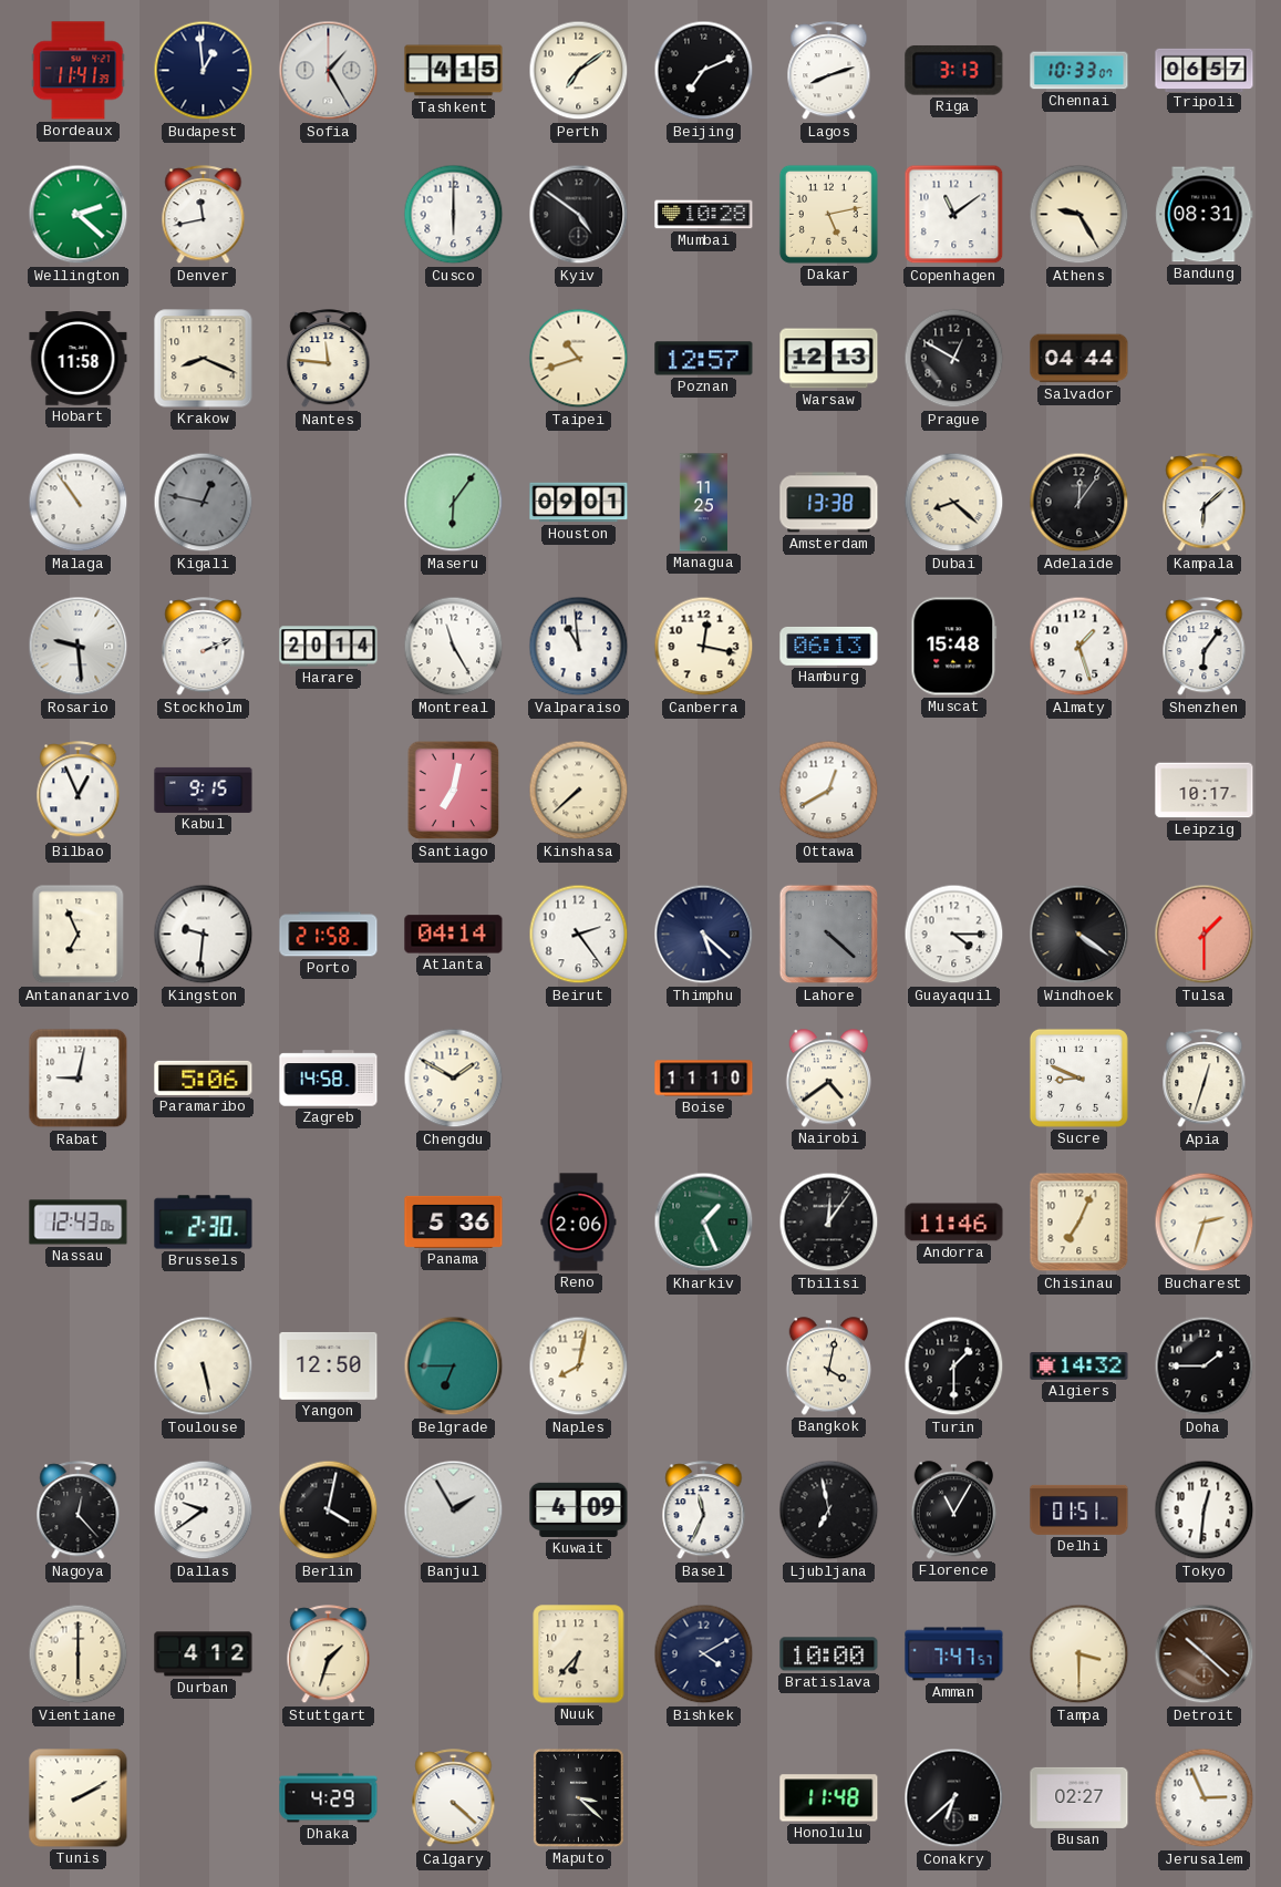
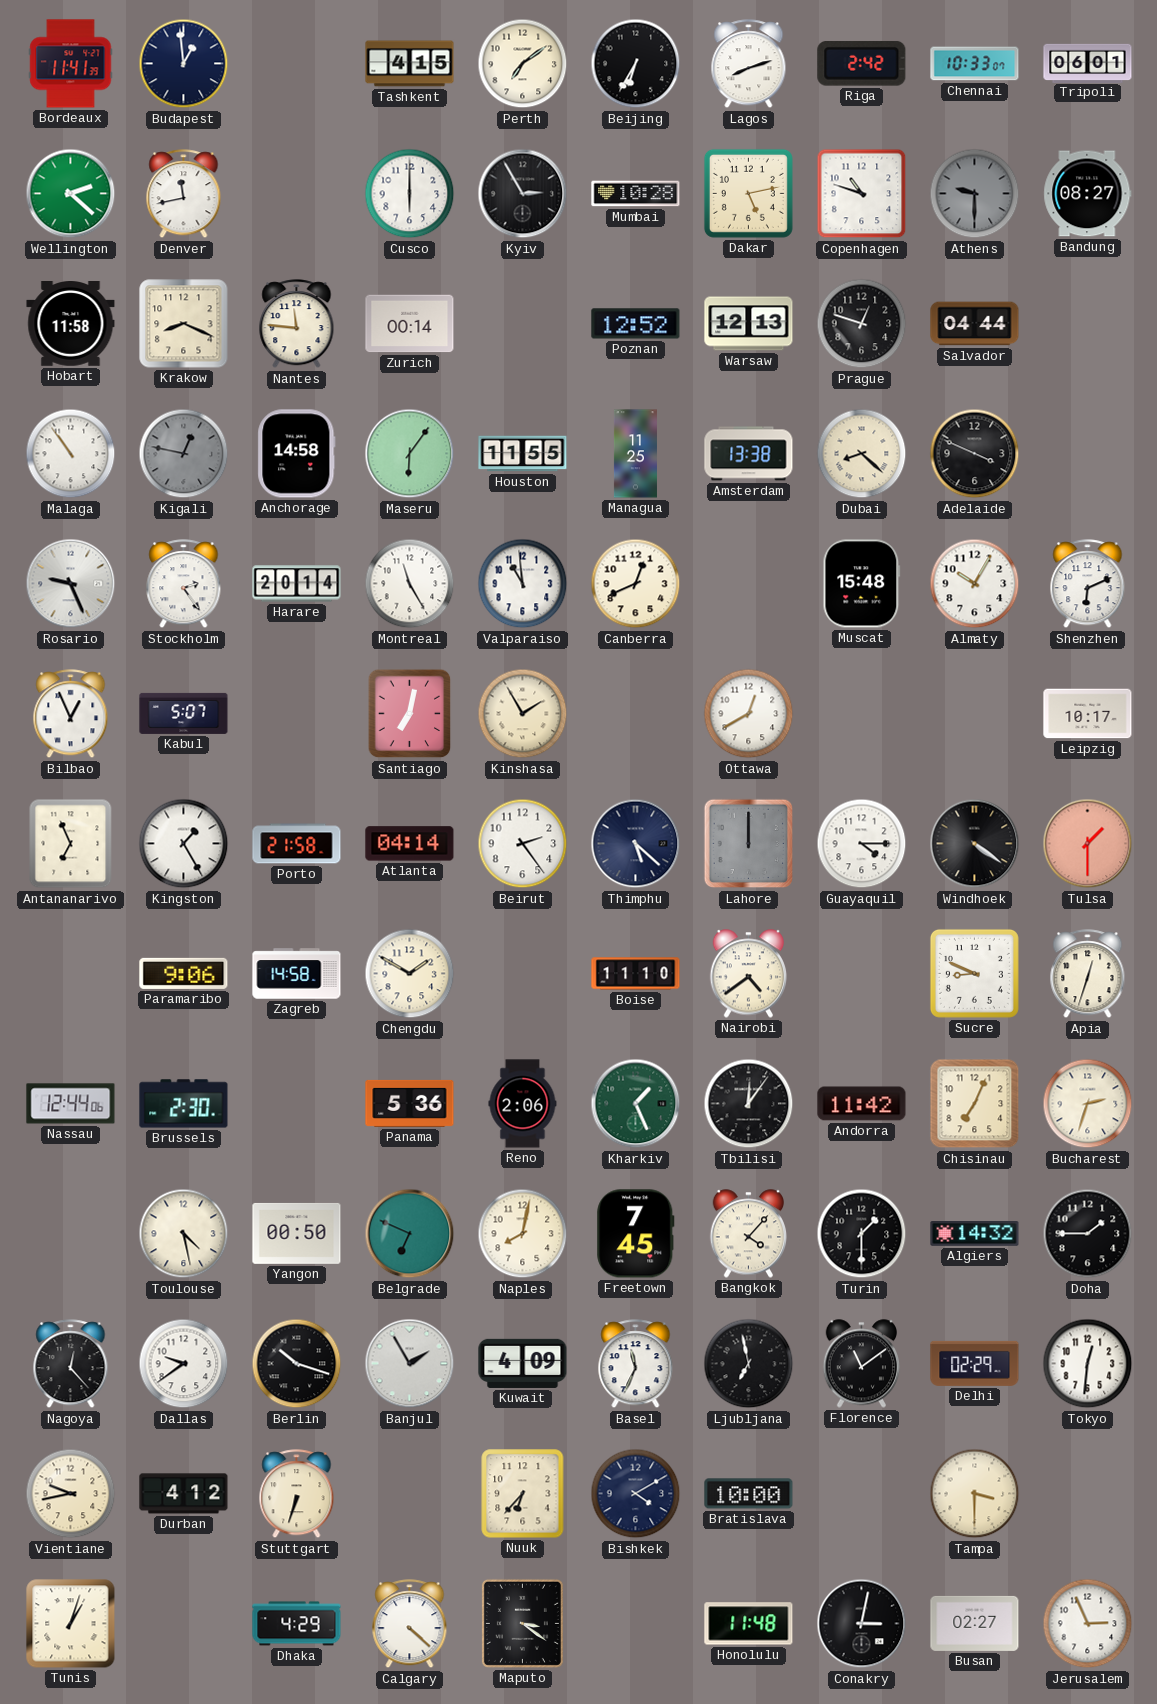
Sofia: 1:25 -> none
Beijing: 7:11 -> 6:35
Riga: 3:13 -> 2:42
Tripoli: 06:57 -> 06:01
Kyiv: 4:51 -> 2:55
Copenhagen: 11:09 -> 10:48
Athens: 9:25 -> 9:30
Athens dial: cream -> grey
Bandung: 08:31 -> 08:27
Zurich: none -> 00:14
Taipei: 10:42 -> none
Poznan: 12:57 -> 12:52
Prague: 12:50 -> 12:48
Anchorage: none -> 14:58
Houston: 09:01 -> 11:55
Adelaide: 12:06 -> 3:49
Kampala: 6:08 -> none
Rosario: 9:29 -> 9:26
Stockholm: 2:11 -> 2:24
Canberra: 12:17 -> 12:41
Hamburg: 06:13 -> none
Almaty: 1:27 -> 10:05
Shenzhen: 6:06 -> 6:11
Kabul: 9:15 -> 5:07
Kinshasa: 7:38 -> 1:55
Kingston: 9:31 -> 1:25
Lahore: 4:22 -> 12:00
Rabat: 9:02 -> none
Paramaribo: 5:06 -> 9:06
Nassau: 12:43 -> 12:44
Andorra: 11:46 -> 11:42
Toulouse: 5:28 -> 4:28
Yangon: 12:50 -> 00:50
Belgrade: 6:45 -> 6:49
Freetown: none -> 7:45
Bangkok: 4:02 -> 4:07
Berlin: 4:02 -> 10:18
Florence: 11:05 -> 11:09
Delhi: 01:51 -> 02:29
Vientiane: 6:00 -> 9:43
Stuttgart: 1:33 -> 6:33
Amman: 7:47 -> none
Detroit: 10:22 -> none
Tunis: 2:10 -> 1:03
Maputo: 3:22 -> 3:21
Conakry: 6:38 -> 3:02
